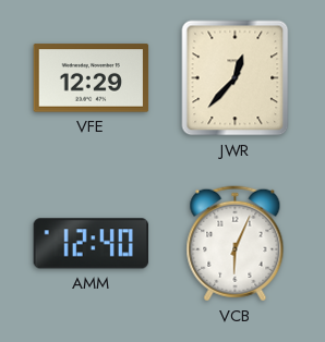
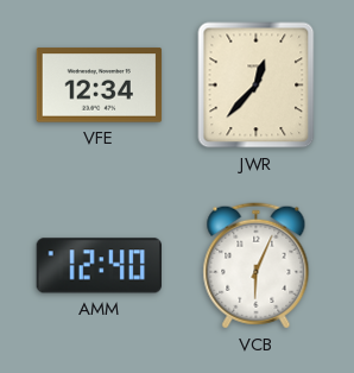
VFE: 12:29 -> 12:34
